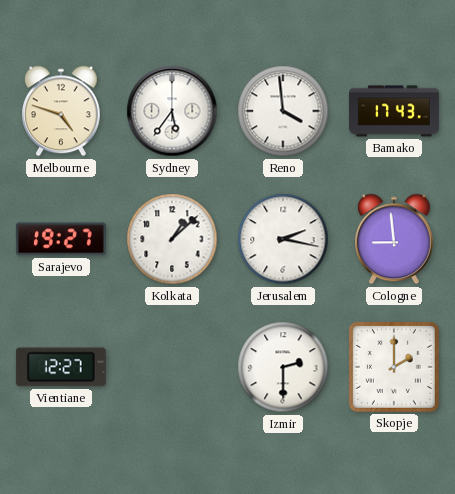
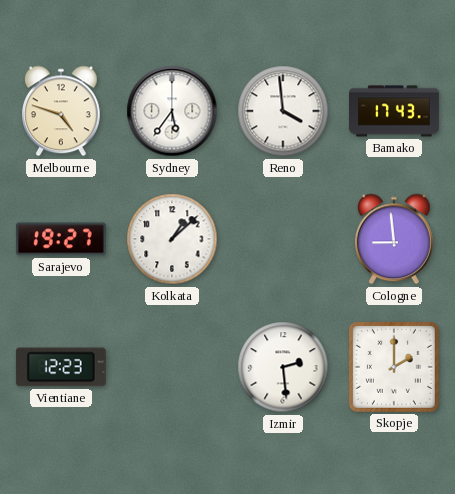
Jerusalem: 2:17 -> none
Vientiane: 12:27 -> 12:23
Izmir: 2:30 -> 2:29
